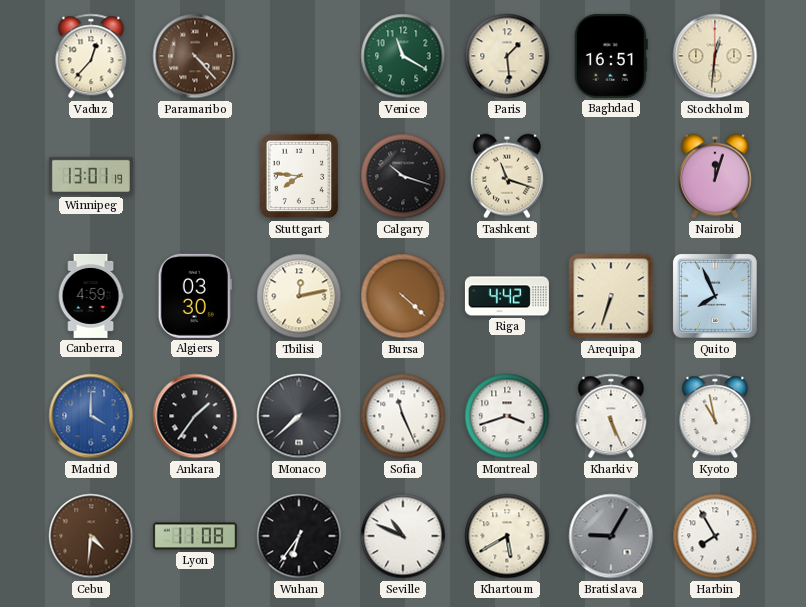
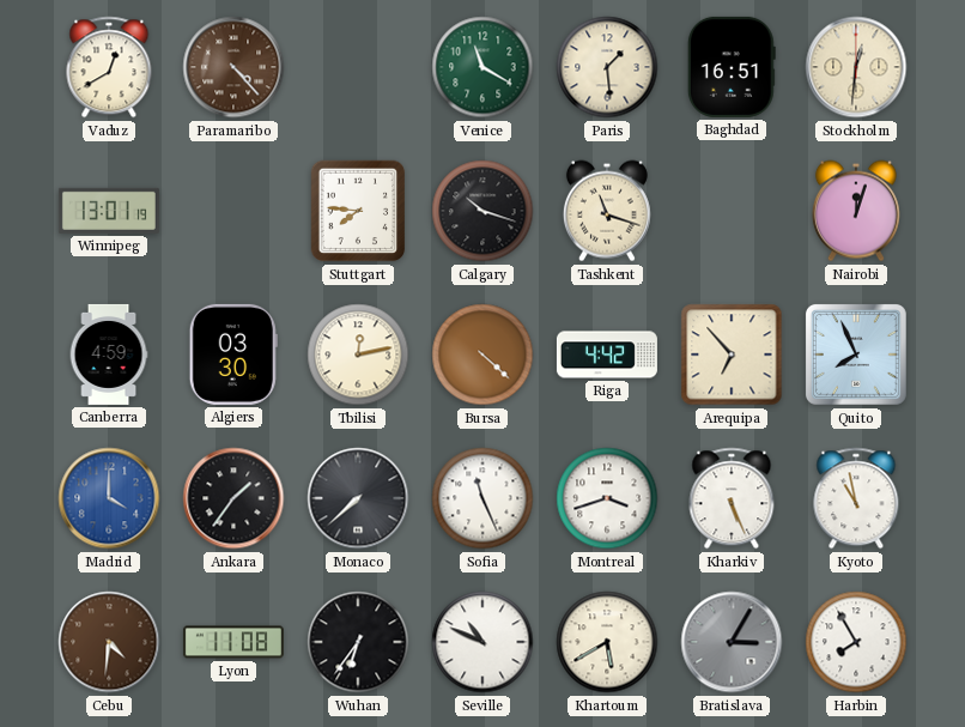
Vaduz: 12:37 -> 12:40
Arequipa: 6:33 -> 6:53
Bratislava: 9:05 -> 3:05
